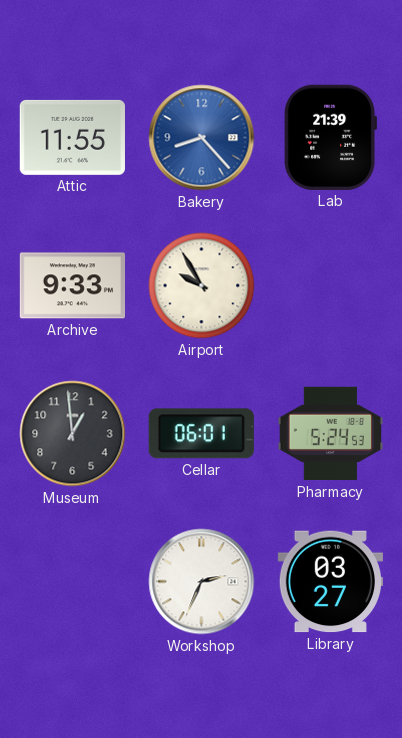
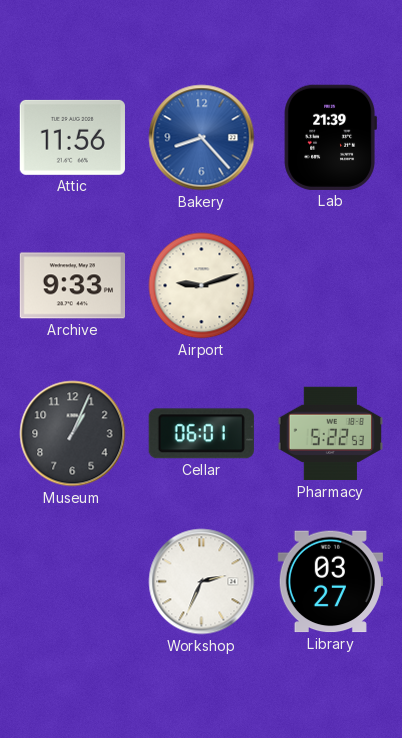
Attic: 11:55 -> 11:56
Airport: 9:55 -> 9:12
Museum: 12:59 -> 1:04
Pharmacy: 5:24 -> 5:22
